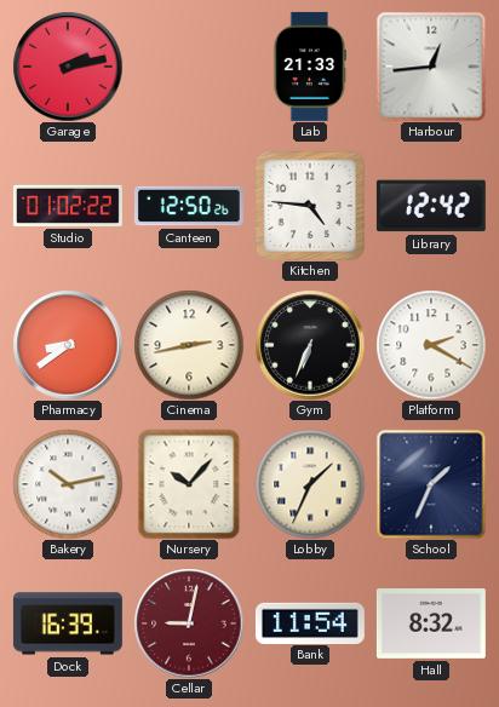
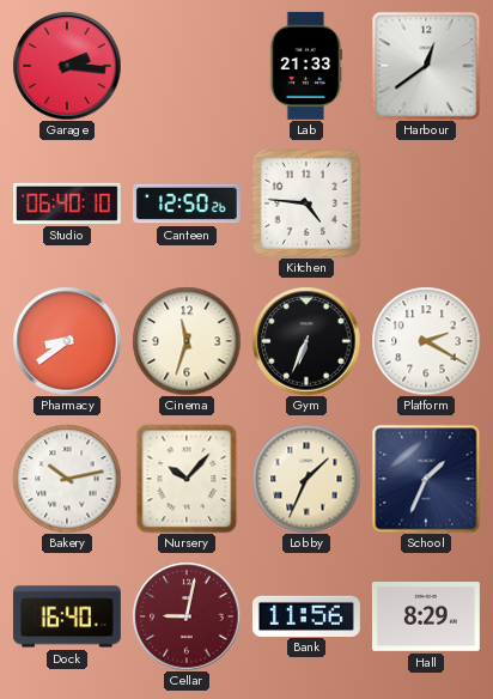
Garage: 2:13 -> 2:16
Harbour: 12:44 -> 12:39
Studio: 01:02 -> 06:40
Library: 12:42 -> none
Cinema: 2:43 -> 11:33
Dock: 16:39 -> 16:40
Bank: 11:54 -> 11:56
Hall: 8:32 -> 8:29
